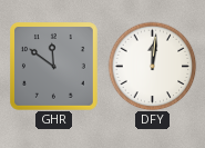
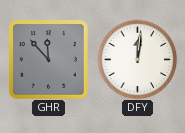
GHR: 11:51 -> 11:53
